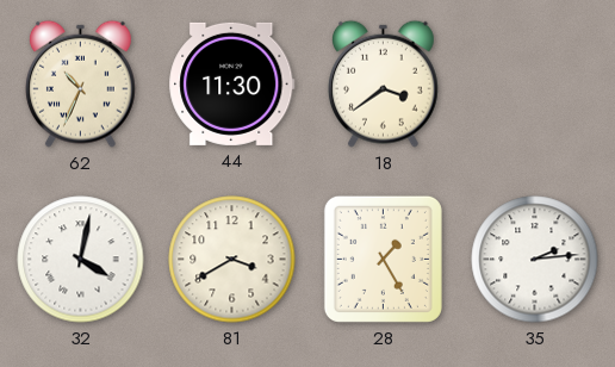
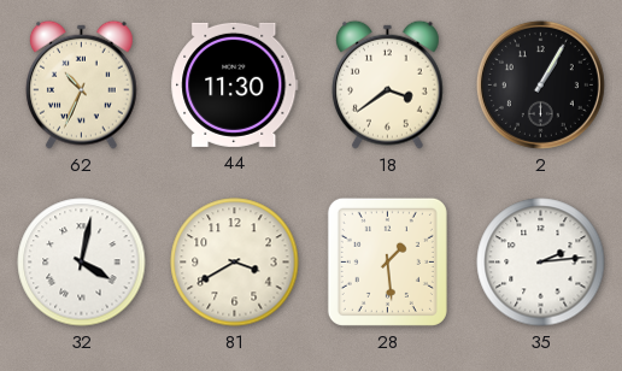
2: none -> 1:05
28: 1:25 -> 1:29
